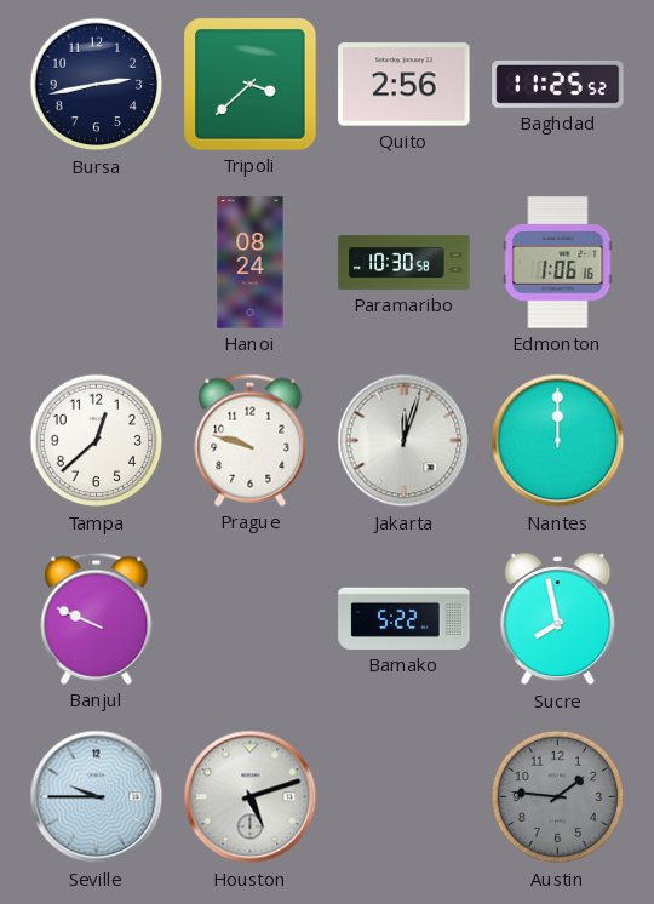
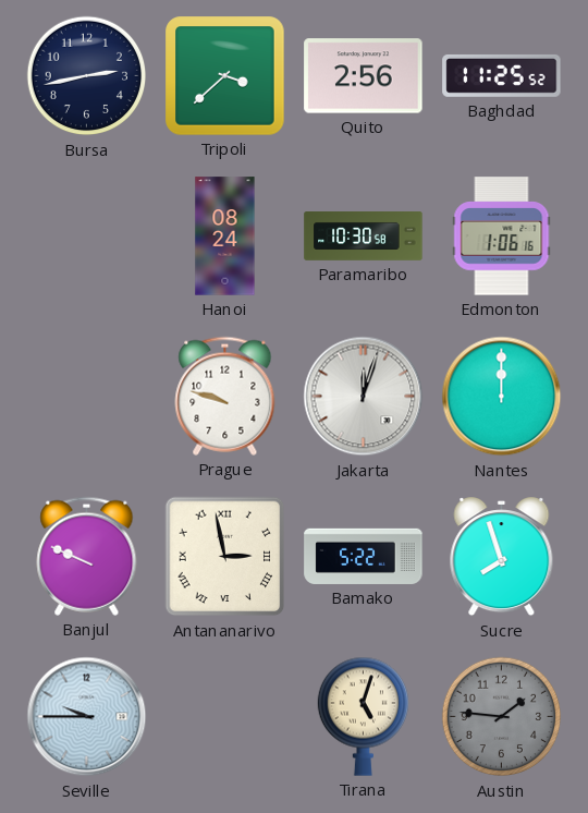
Tampa: 12:38 -> none
Antananarivo: none -> 2:58
Sucre: 7:58 -> 7:57
Houston: 5:12 -> none
Tirana: none -> 5:03
